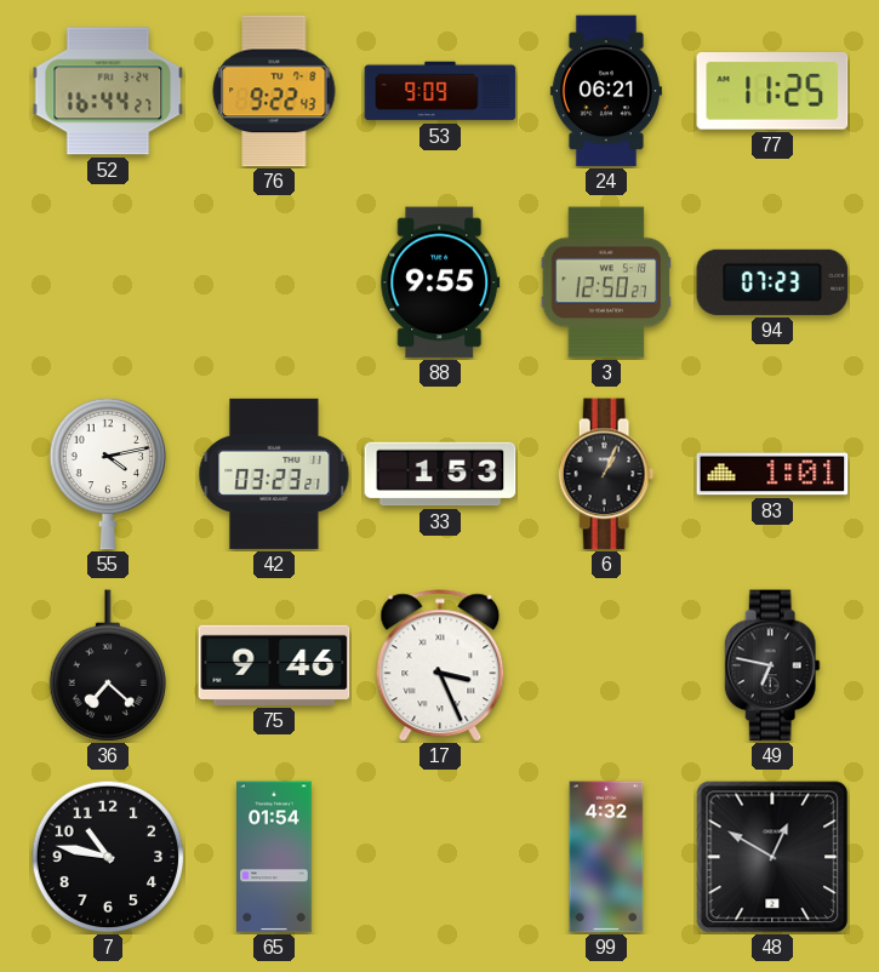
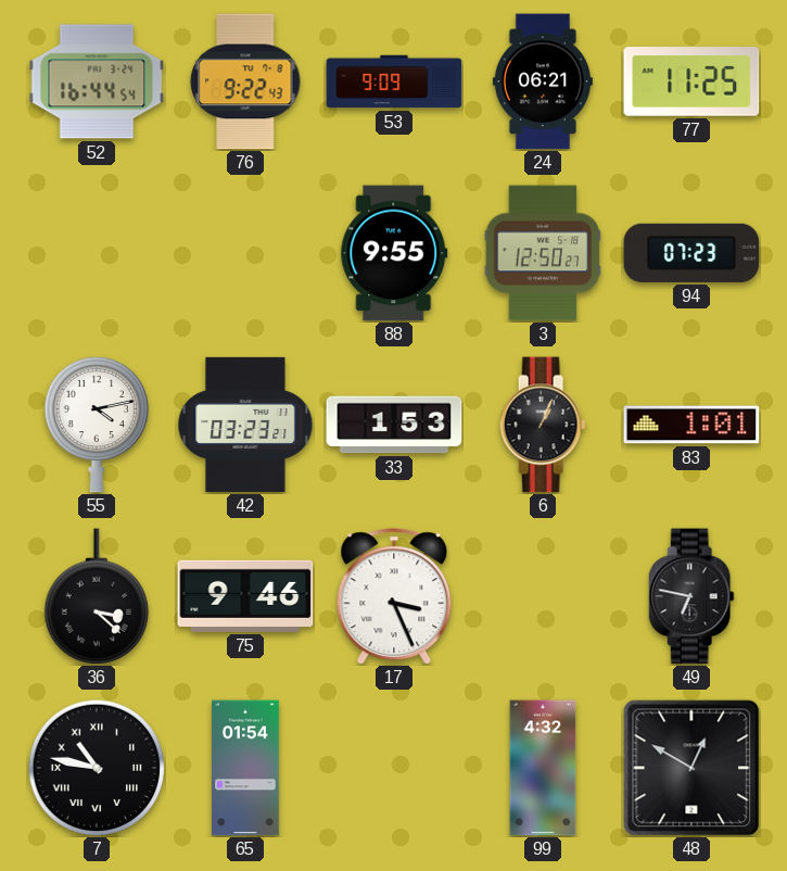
52: 16:44:27 -> 16:44:54
36: 7:22 -> 3:22
7 numerals: Arabic -> Roman
